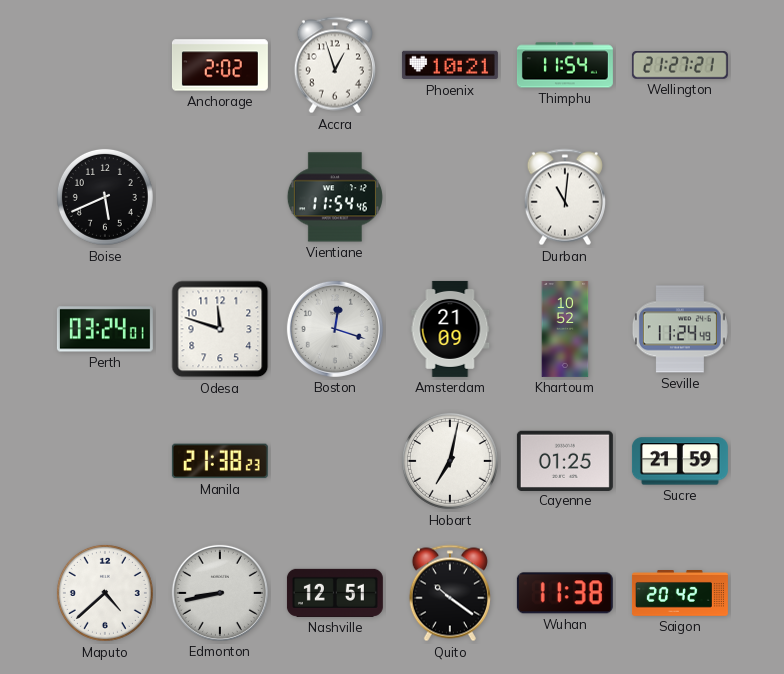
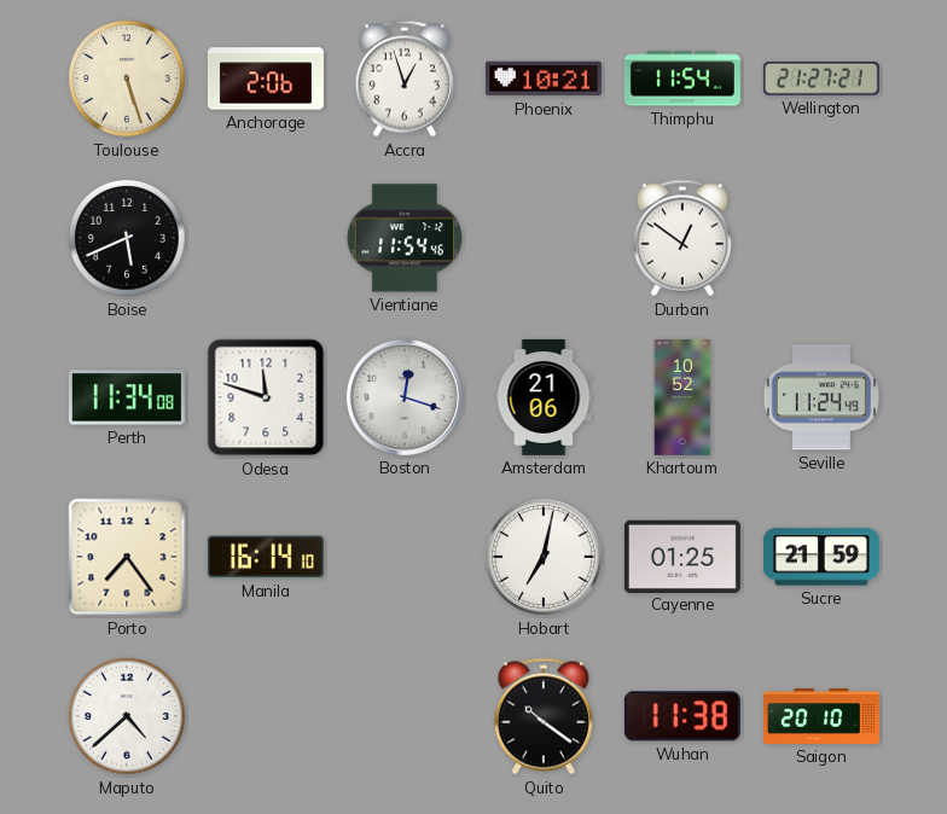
Toulouse: none -> 5:27
Anchorage: 2:02 -> 2:06
Durban: 11:01 -> 12:51
Perth: 03:24 -> 11:34
Amsterdam: 21:09 -> 21:06
Porto: none -> 7:24
Manila: 21:38 -> 16:14
Edmonton: 8:43 -> none
Nashville: 12:51 -> none
Saigon: 20:42 -> 20:10
